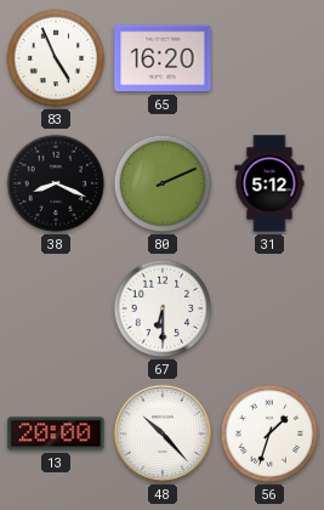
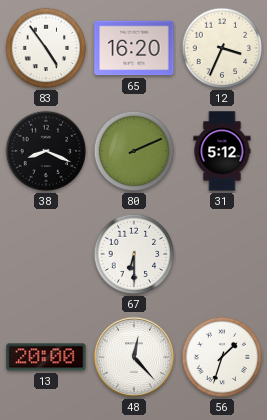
83: 4:56 -> 4:54
12: none -> 3:34
48: 10:23 -> 12:23
